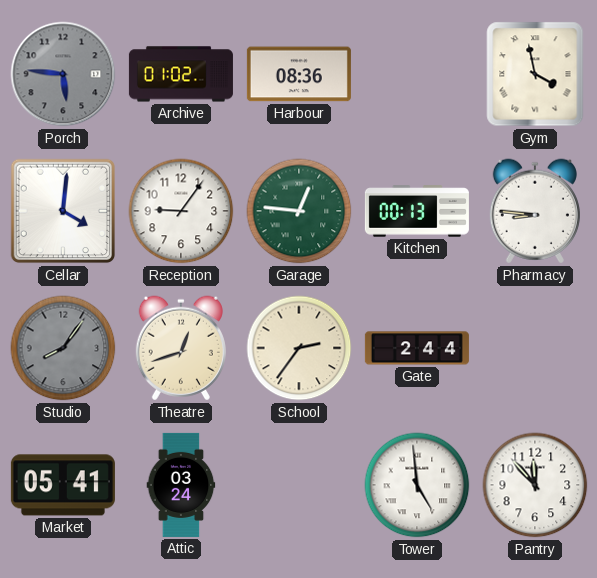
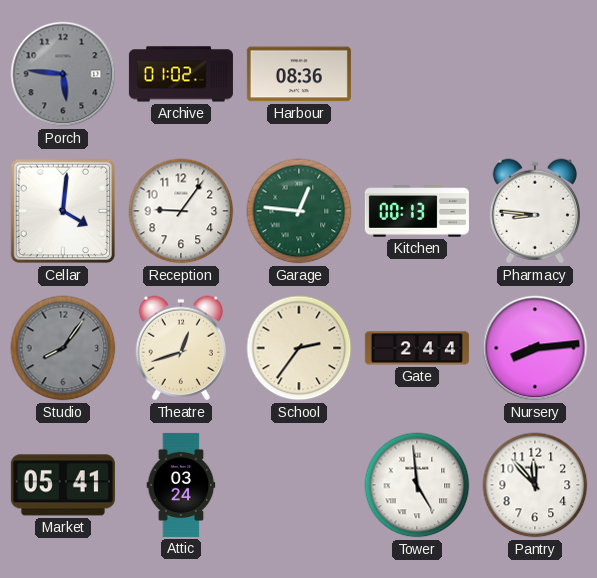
Gym: 3:58 -> none
Nursery: none -> 8:14
